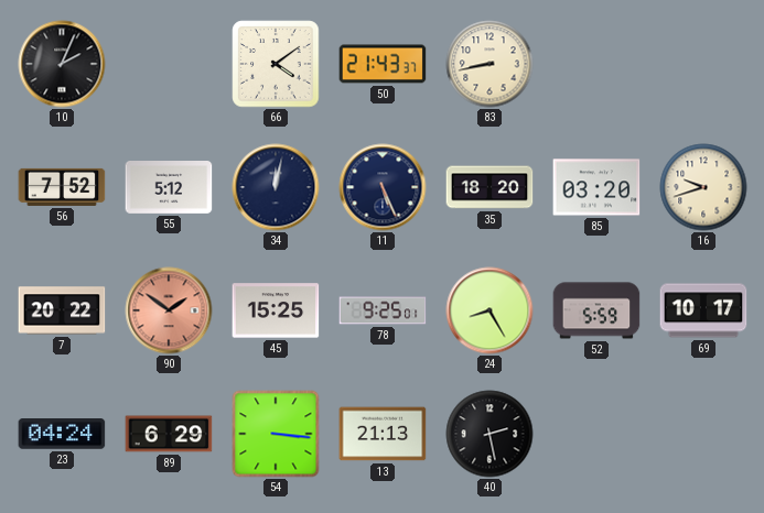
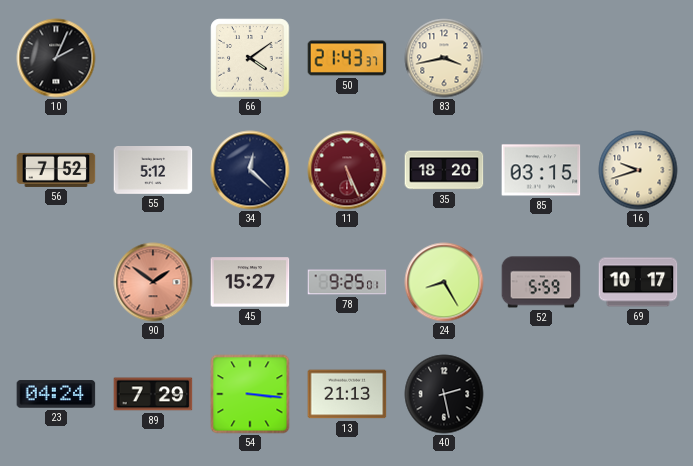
83: 8:43 -> 3:43
34: 12:02 -> 12:22
11 dial: navy -> burgundy
85: 03:20 -> 03:15
7: 20:22 -> none
45: 15:25 -> 15:27
89: 6:29 -> 7:29
